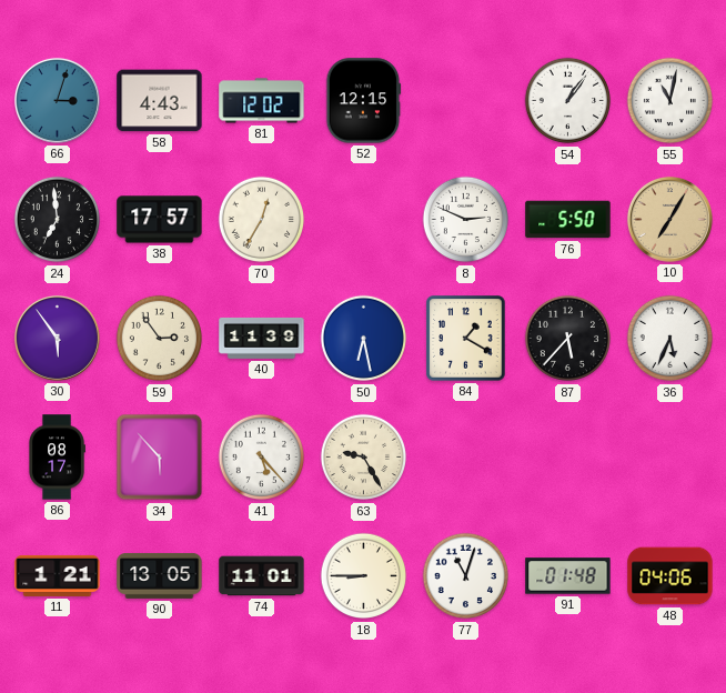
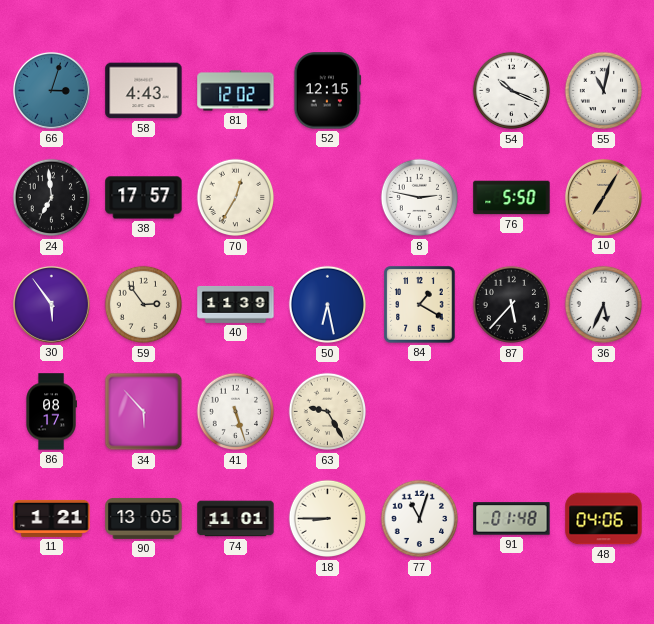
54: 1:06 -> 10:19
8: 2:49 -> 2:47
41: 5:23 -> 5:27
